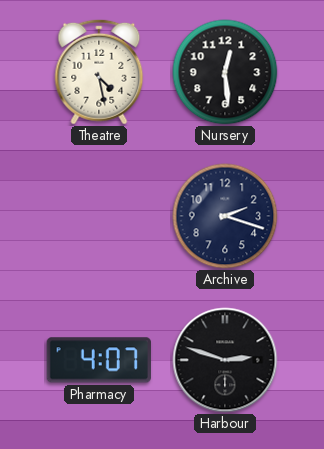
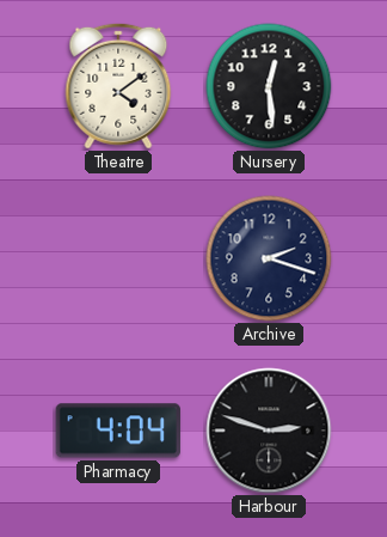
Theatre: 4:28 -> 4:09
Pharmacy: 4:07 -> 4:04
